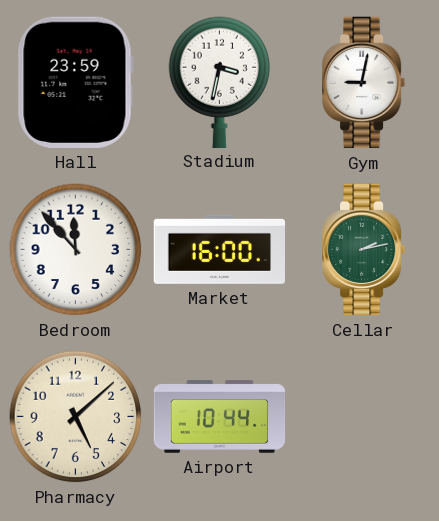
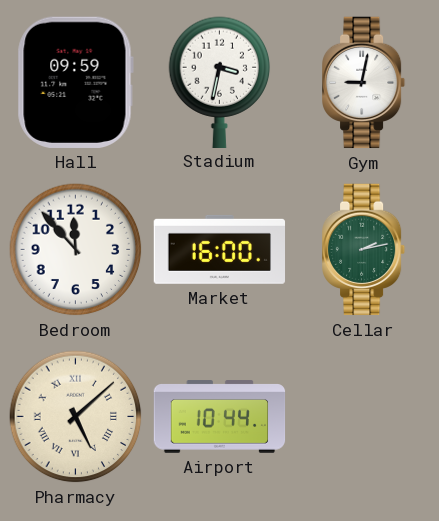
Hall: 23:59 -> 09:59
Pharmacy numerals: Arabic -> Roman
